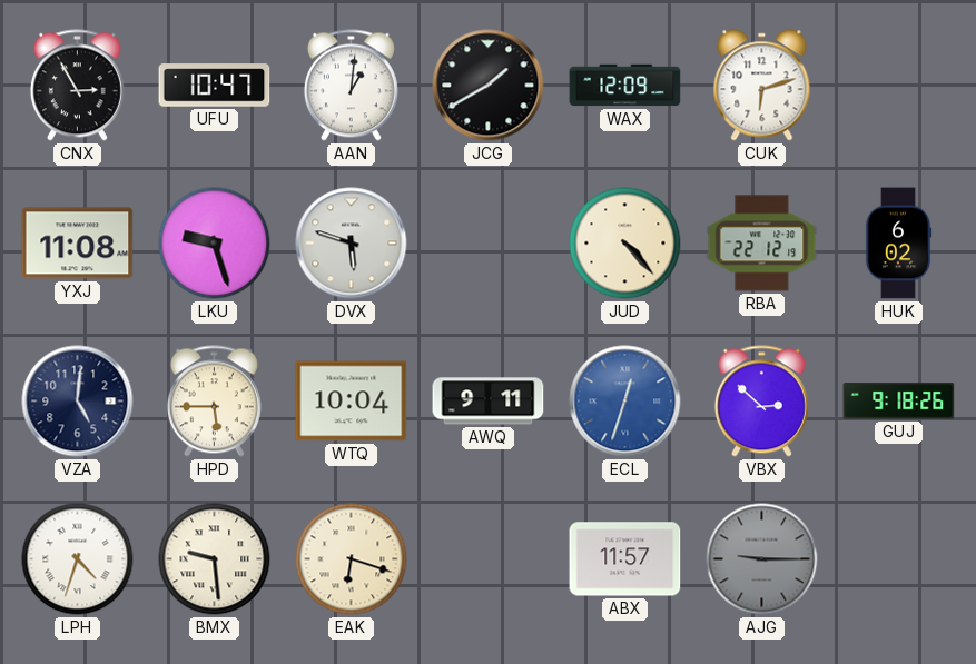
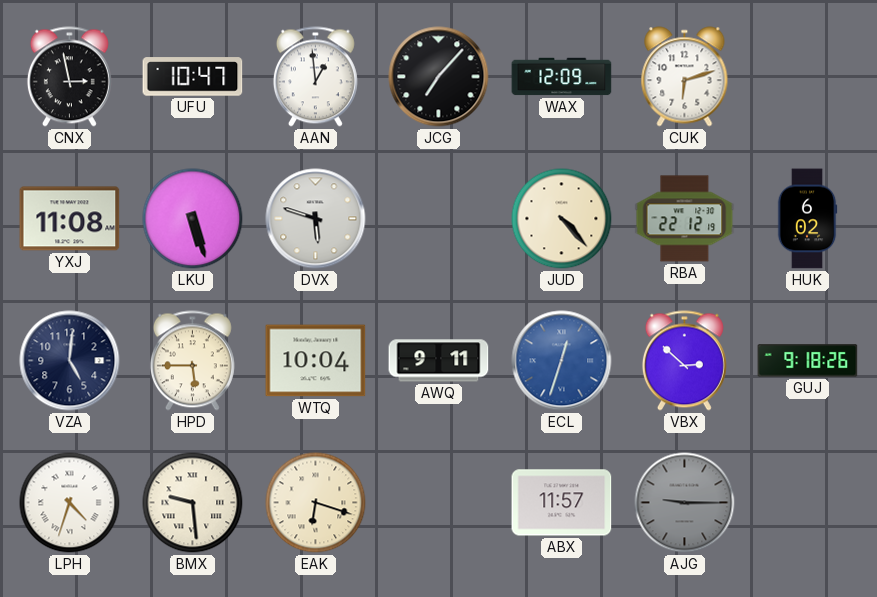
CNX: 2:55 -> 2:58
AAN: 1:01 -> 12:59
JCG: 1:40 -> 7:07
LKU: 9:27 -> 5:27
